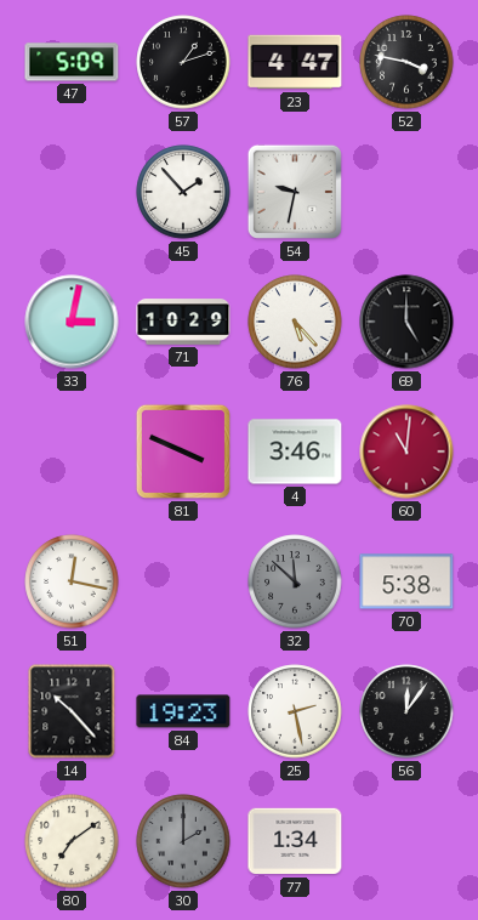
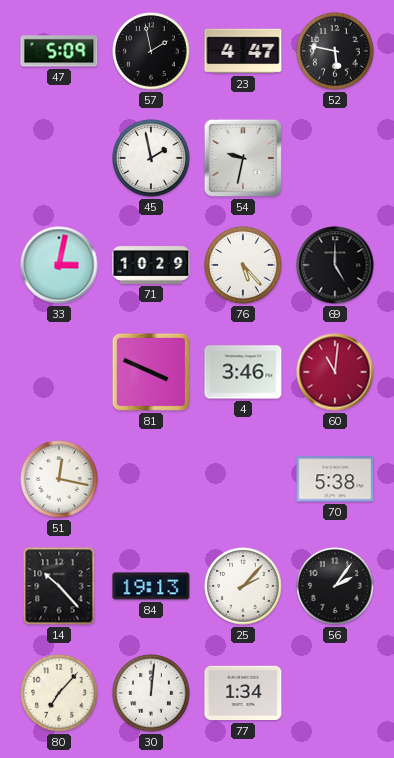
57: 1:12 -> 1:58
52: 3:47 -> 5:47
45: 1:53 -> 1:58
32: 11:52 -> none
84: 19:23 -> 19:13
25: 2:28 -> 2:07
56: 12:06 -> 2:06
80: 7:09 -> 7:07
30: 2:00 -> 12:01
30 dial: grey -> white
